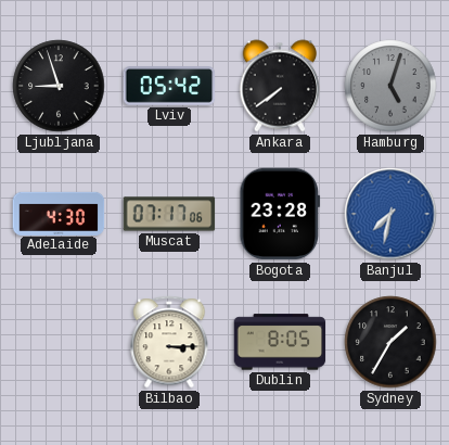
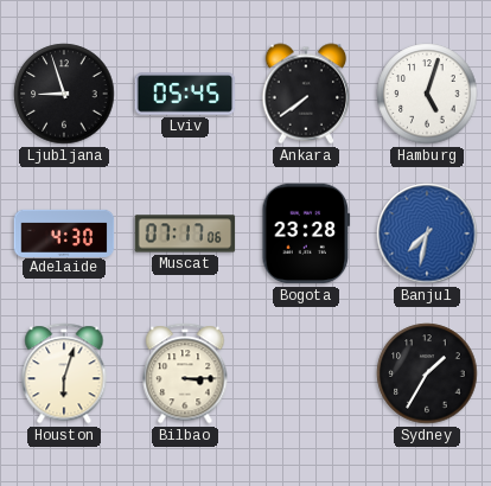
Lviv: 05:42 -> 05:45
Hamburg dial: grey -> white
Houston: none -> 6:03
Dublin: 8:05 -> none
